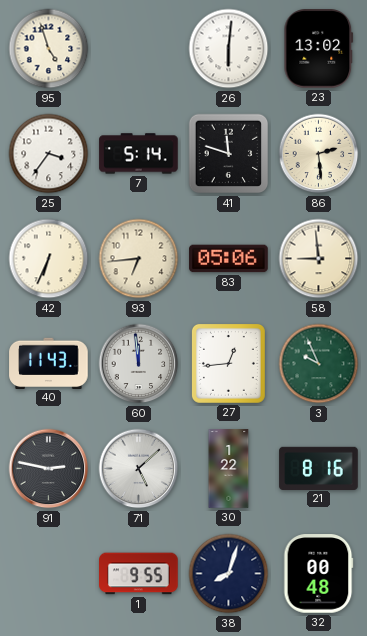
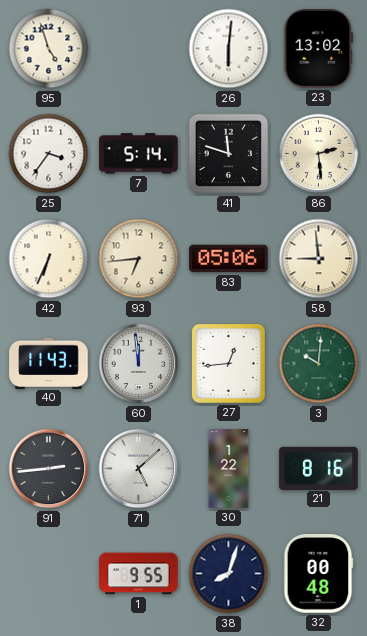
3: 9:56 -> 10:01
91: 2:47 -> 2:44
